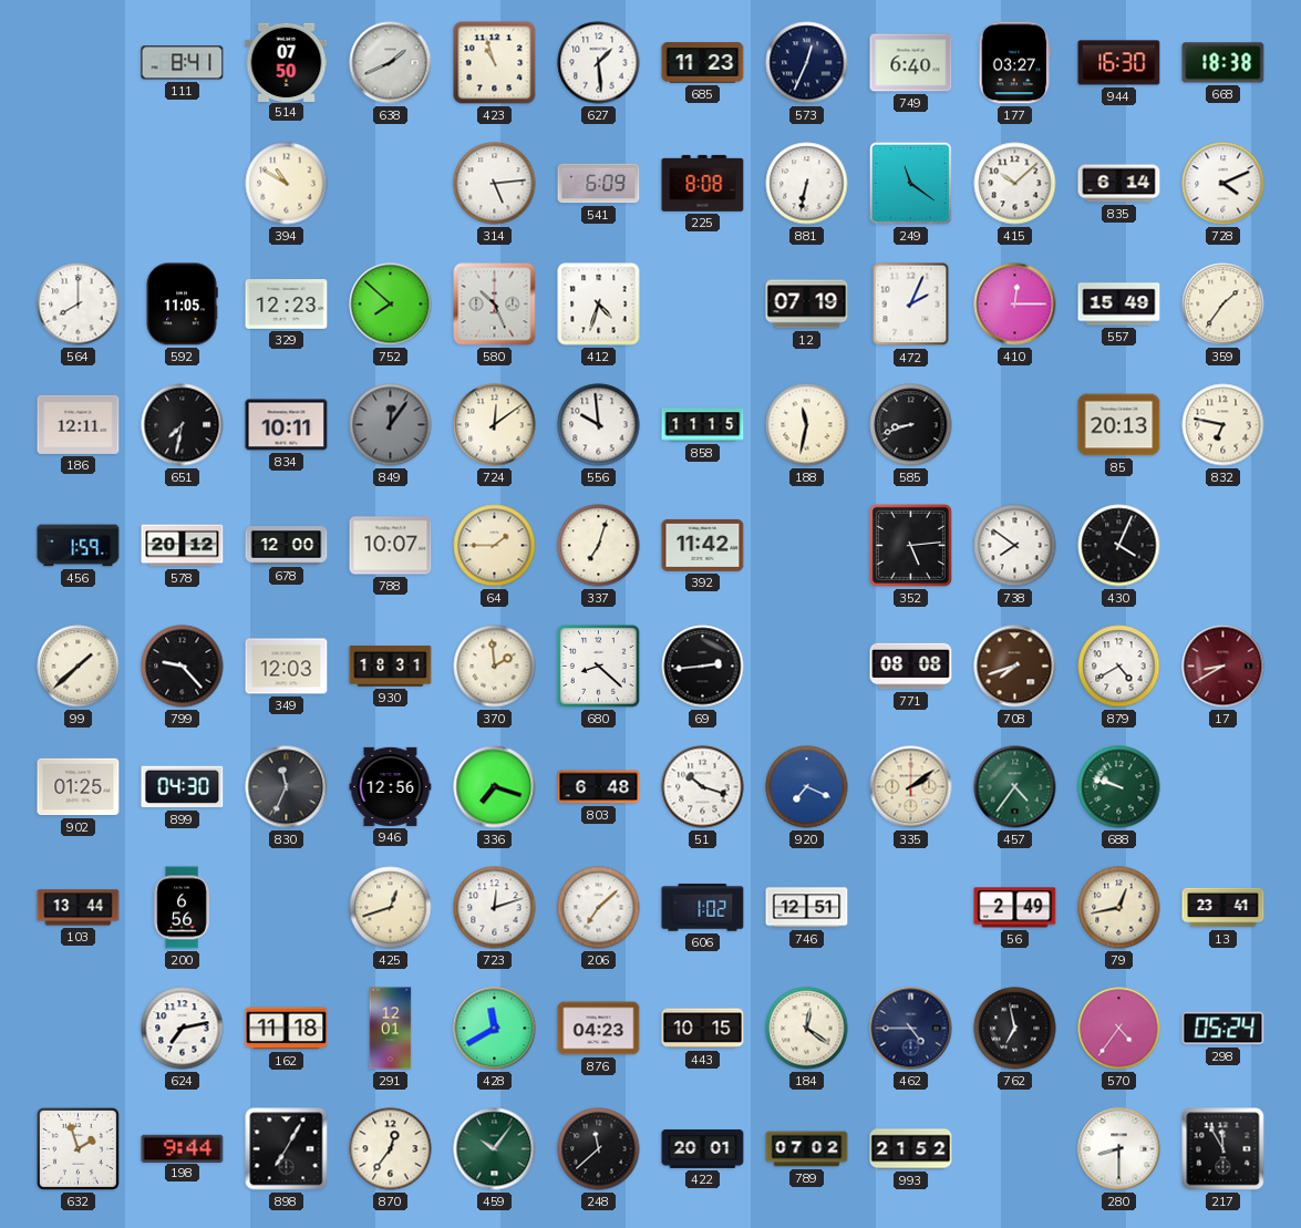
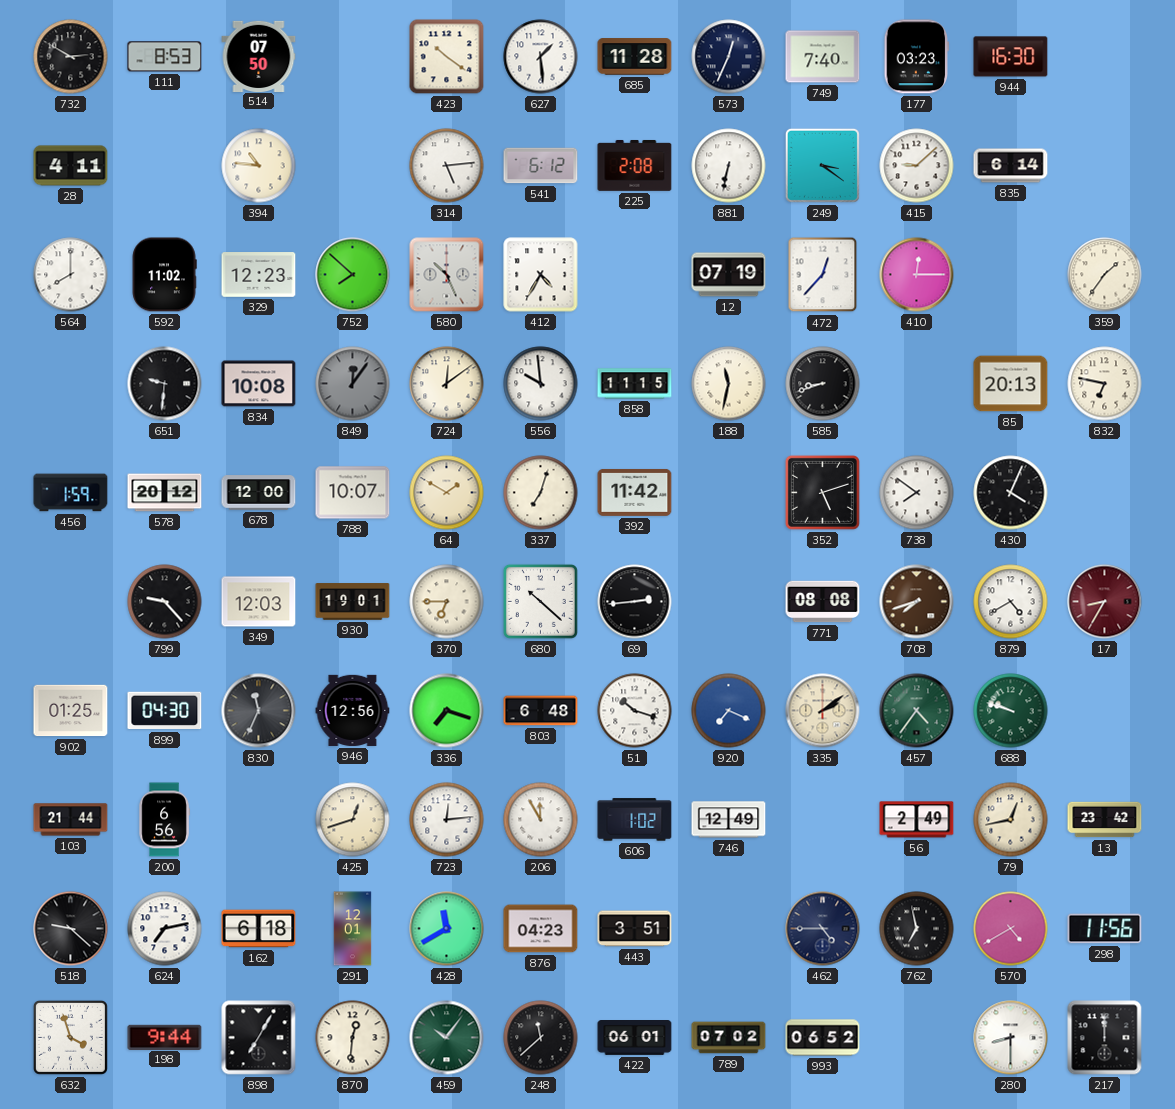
732: none -> 2:50
111: 8:41 -> 8:53
638: 1:41 -> none
423: 10:57 -> 10:21
685: 11:23 -> 11:28
749: 6:40 -> 7:40
177: 03:27 -> 03:23
668: 18:38 -> none
28: none -> 4:11
394: 10:50 -> 10:46
541: 6:09 -> 6:12
225: 8:08 -> 2:08
249: 11:21 -> 3:21
415: 10:08 -> 9:08
728: 4:11 -> none
592: 11:05 -> 11:02
412: 4:33 -> 4:35
472: 2:04 -> 12:37
557: 15:49 -> none
186: 12:11 -> none
651: 7:32 -> 9:31
834: 10:11 -> 10:08
64: 1:45 -> 1:50
352: 5:14 -> 5:12
99: 1:38 -> none
930: 18:31 -> 19:01
370: 1:59 -> 6:45
680: 8:22 -> 10:22
17: 8:40 -> 8:35
103: 13:44 -> 21:44
723: 12:12 -> 12:14
206: 7:08 -> 11:55
746: 12:51 -> 12:49
13: 23:41 -> 23:42
518: none -> 9:22
162: 11:18 -> 6:18
443: 10:15 -> 3:51
184: 12:21 -> none
570: 4:36 -> 4:40
298: 05:24 -> 11:56
632: 1:57 -> 3:57
870: 12:36 -> 12:31
422: 20:01 -> 06:01
993: 21:52 -> 06:52
217: 11:55 -> 12:00
